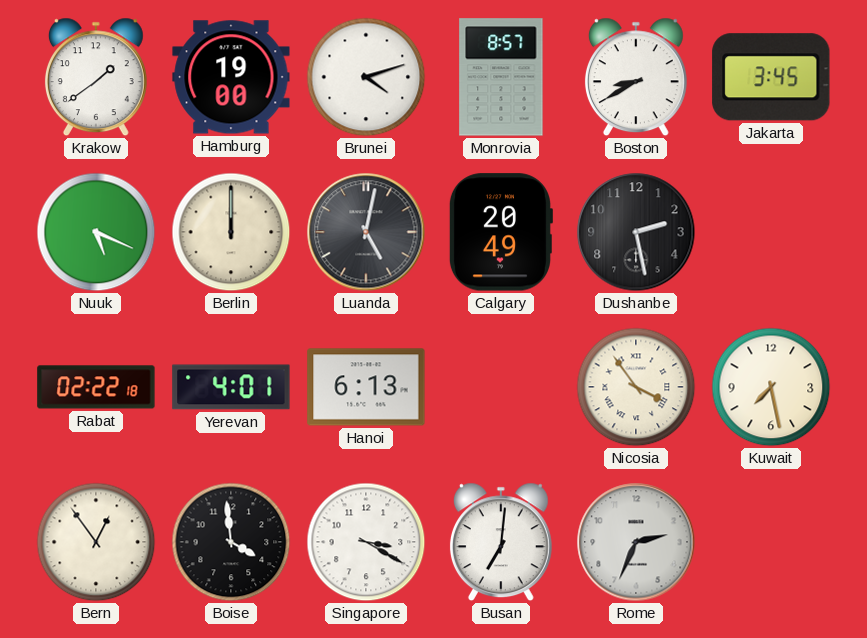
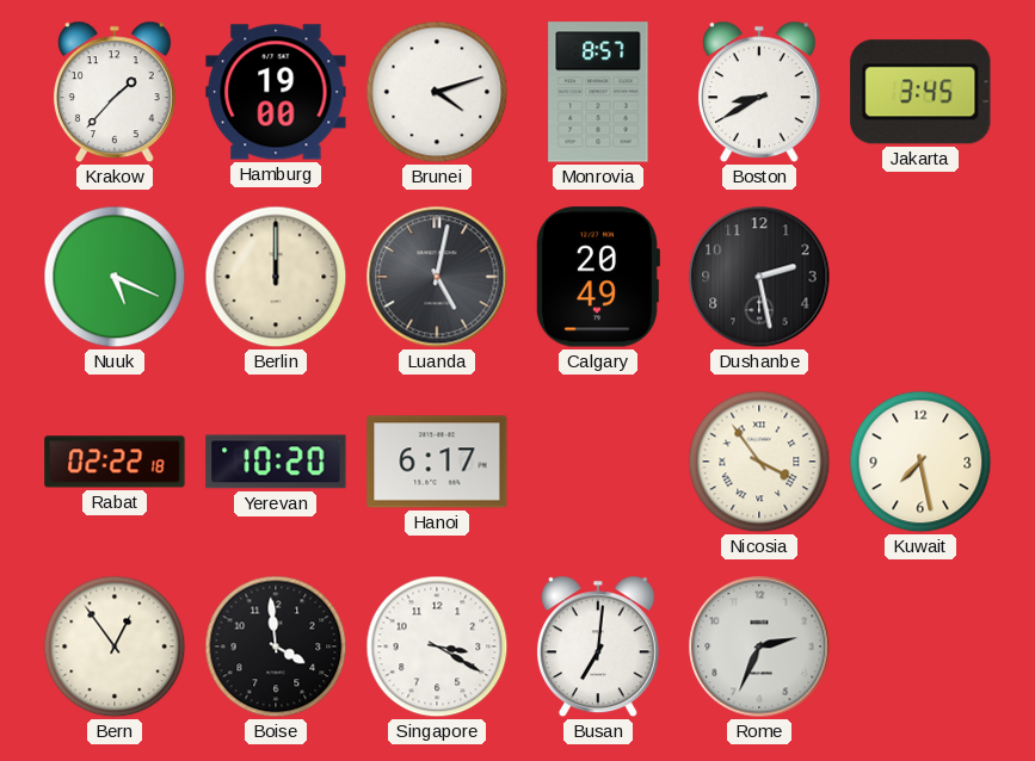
Krakow: 1:39 -> 1:37
Yerevan: 4:01 -> 10:20
Hanoi: 6:13 -> 6:17
